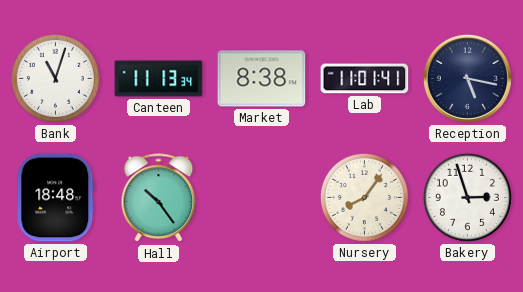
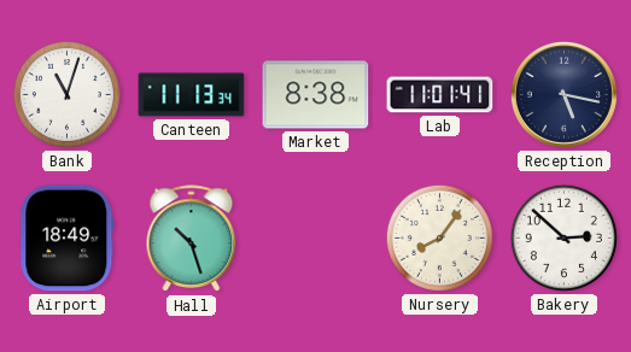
Airport: 18:48 -> 18:49
Hall: 10:24 -> 10:27
Bakery: 2:57 -> 2:52
